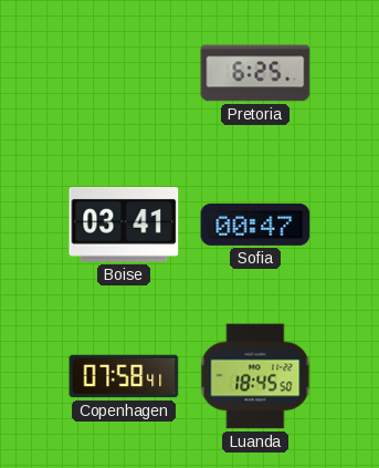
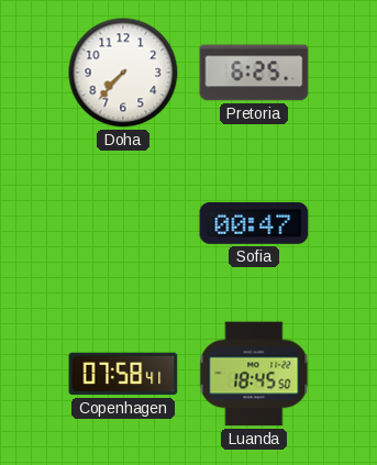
Doha: none -> 7:37
Boise: 03:41 -> none
